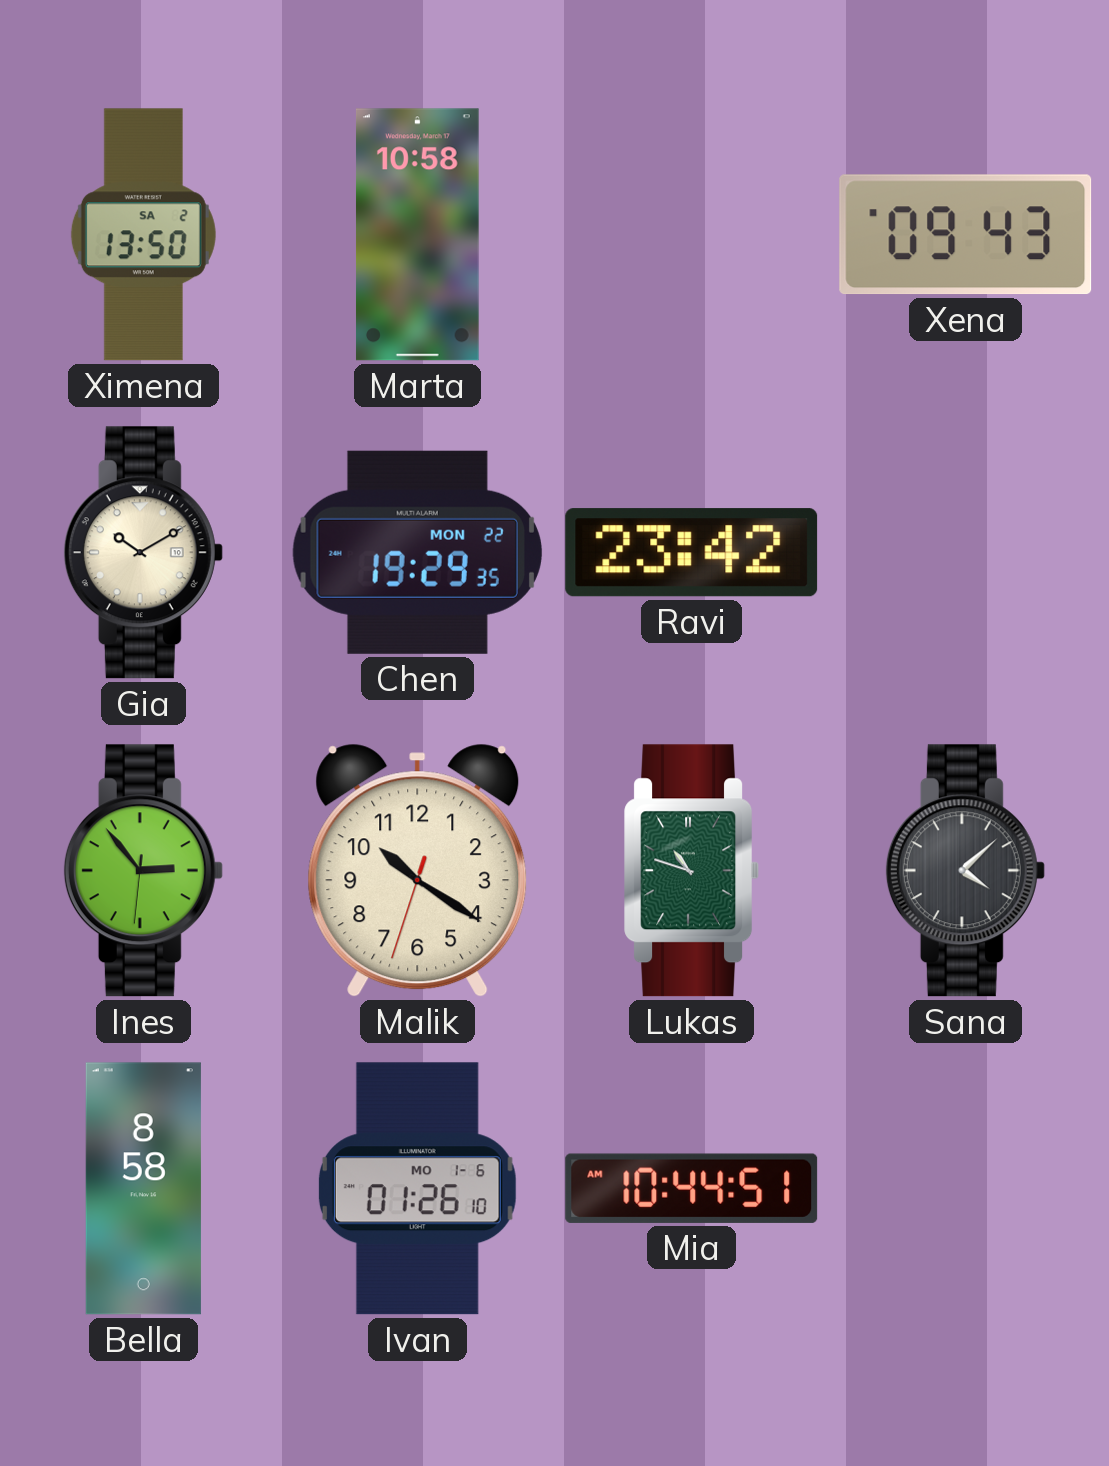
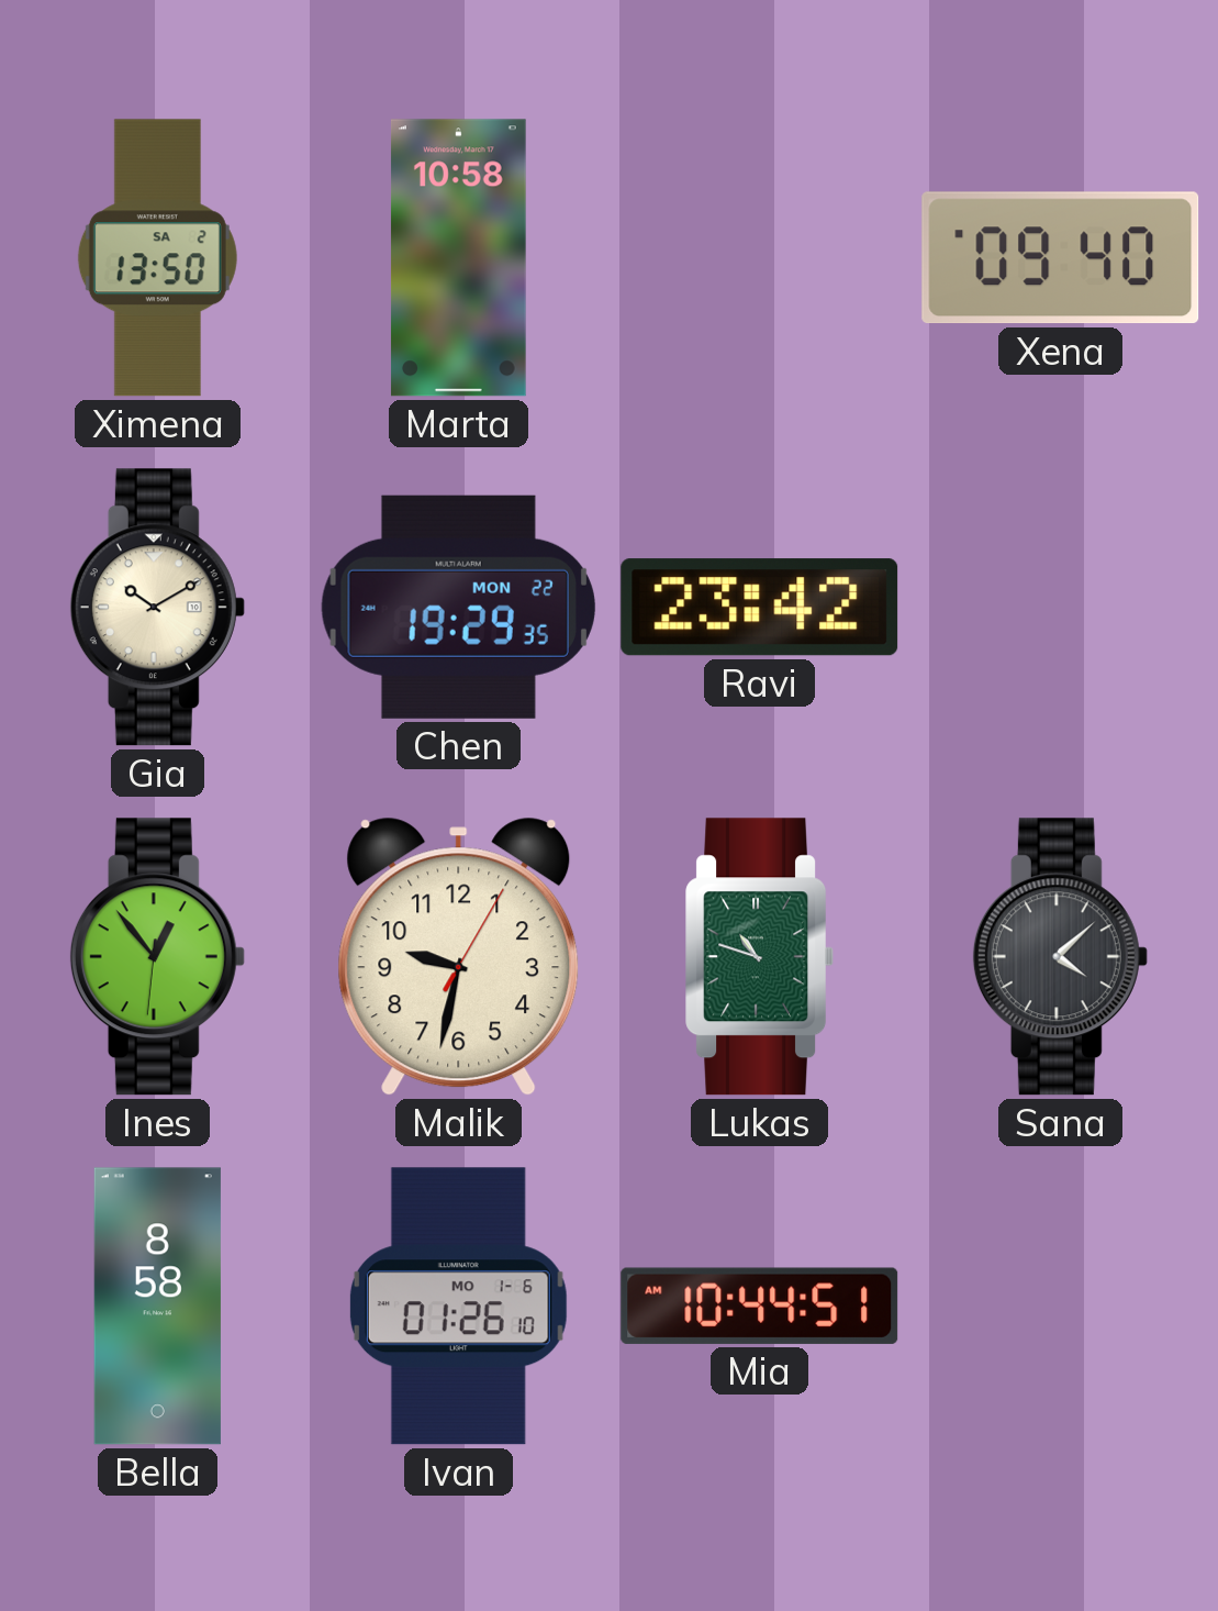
Xena: 09:43 -> 09:40
Ines: 2:53 -> 12:53
Malik: 10:20 -> 9:32
